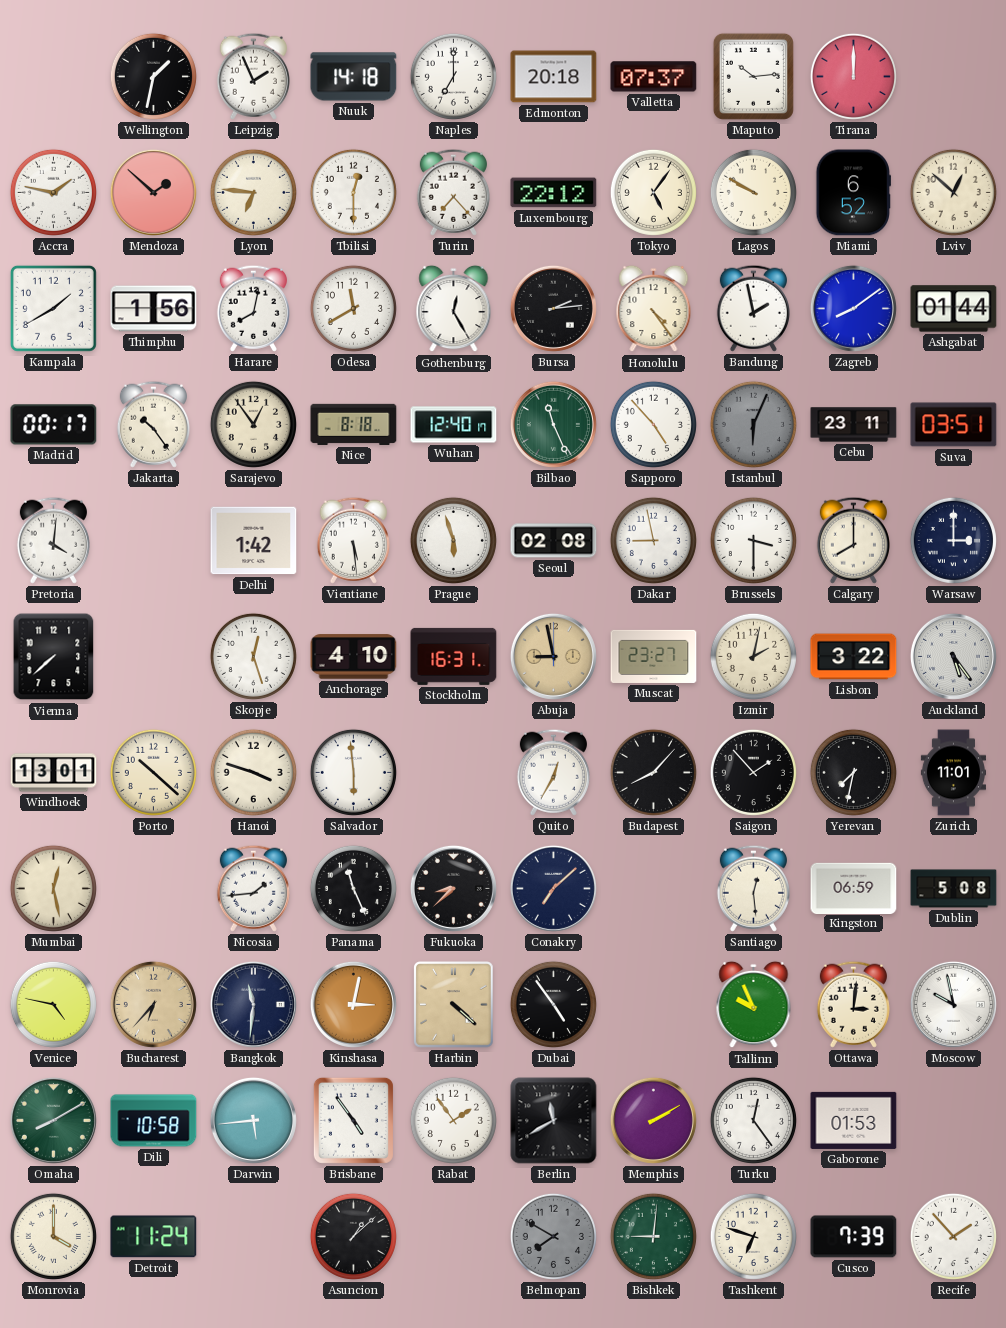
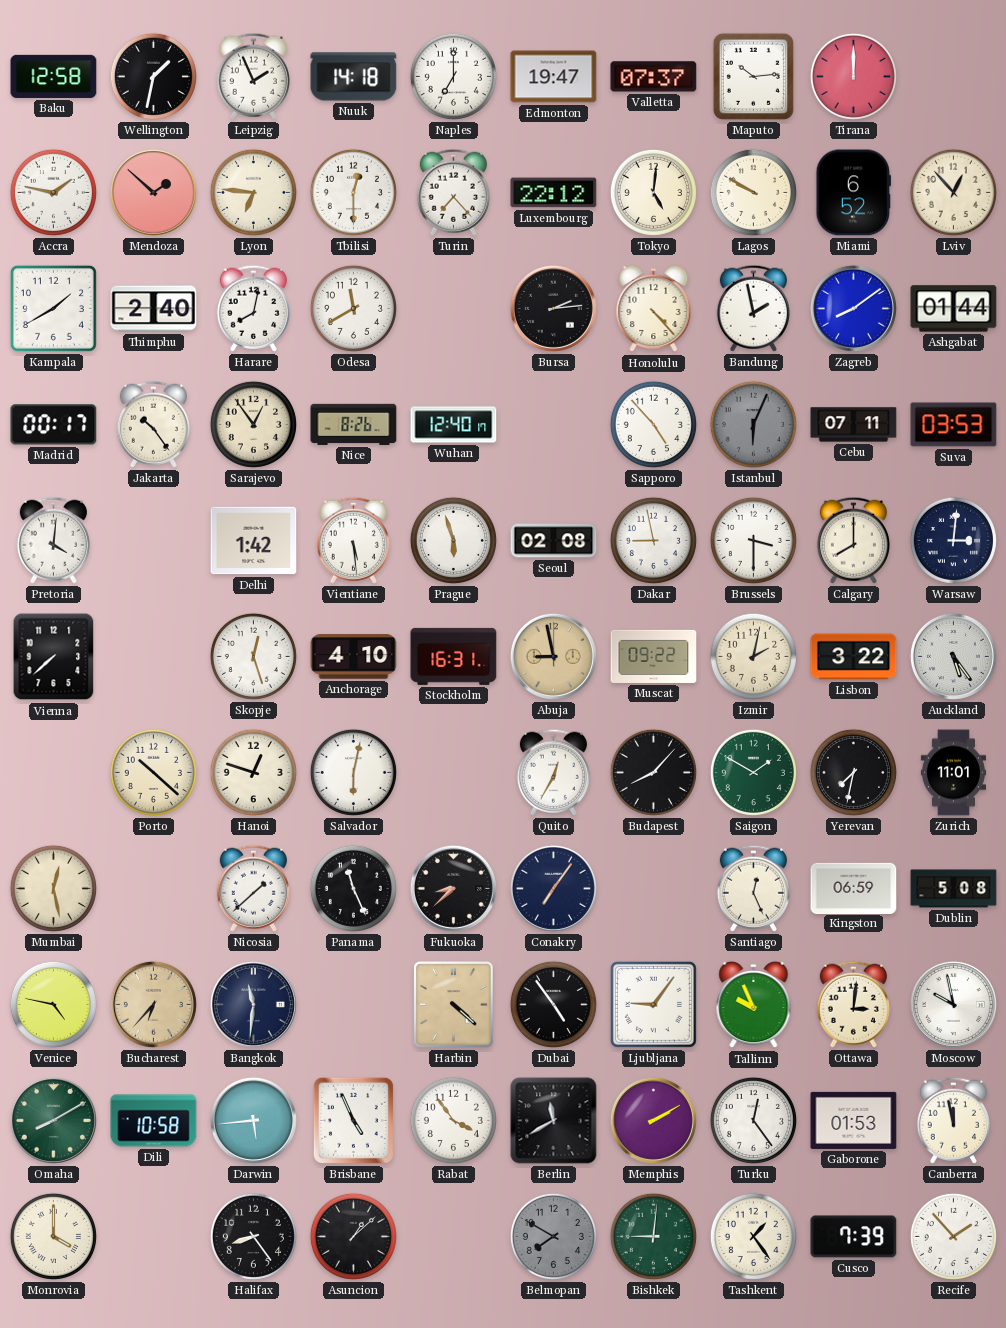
Baku: none -> 12:58
Edmonton: 20:18 -> 19:47
Tokyo: 5:06 -> 5:01
Lviv: 12:52 -> 12:53
Thimphu: 1:56 -> 2:40
Gothenburg: 12:25 -> none
Honolulu: 4:24 -> 4:23
Nice: 8:18 -> 8:26
Bilbao: 11:26 -> none
Cebu: 23:11 -> 07:11
Suva: 03:51 -> 03:53
Warsaw: 3:00 -> 3:01
Muscat: 23:27 -> 09:22
Windhoek: 13:01 -> none
Hanoi: 3:48 -> 12:48
Salvador: 5:59 -> 6:02
Saigon: 1:53 -> 1:50
Saigon dial: black -> green
Nicosia: 1:44 -> 1:38
Conakry: 7:08 -> 7:06
Santiago: 12:29 -> 12:26
Kinshasa: 3:02 -> none
Ljubljana: none -> 9:06
Brisbane: 4:54 -> 4:56
Rabat: 1:54 -> 3:54
Canberra: none -> 11:58
Detroit: 11:24 -> none
Halifax: none -> 8:24
Tashkent: 6:48 -> 1:24
